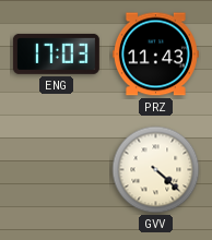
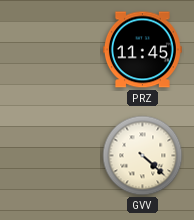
ENG: 17:03 -> none
PRZ: 11:43 -> 11:45
